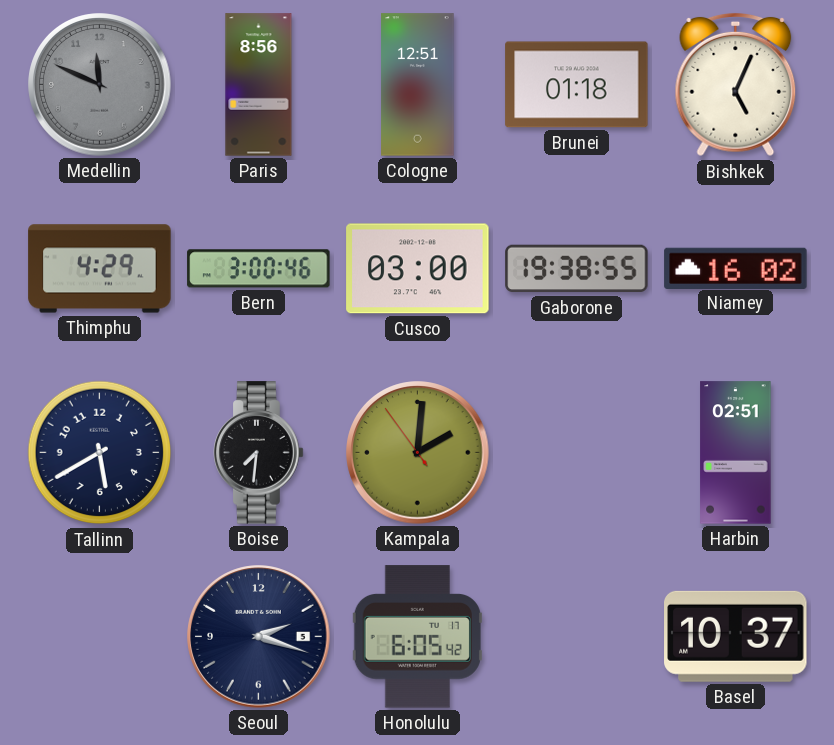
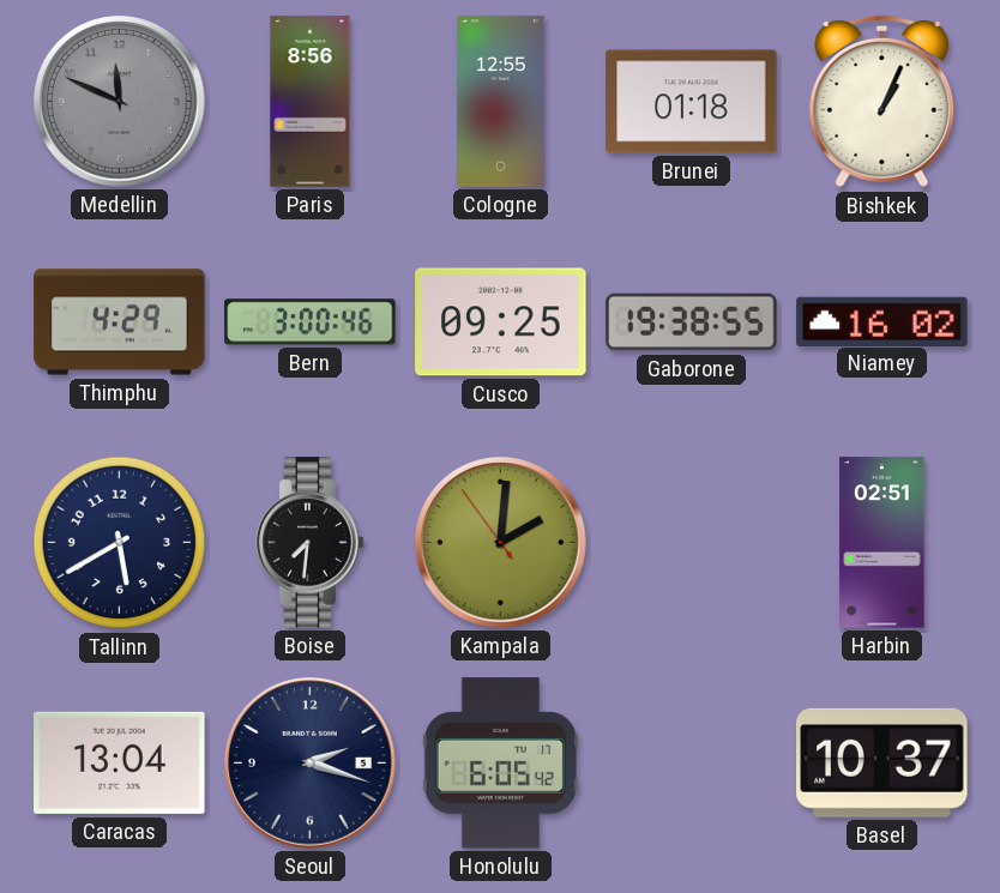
Cologne: 12:51 -> 12:55
Bishkek: 5:04 -> 1:04
Cusco: 03:00 -> 09:25
Caracas: none -> 13:04
